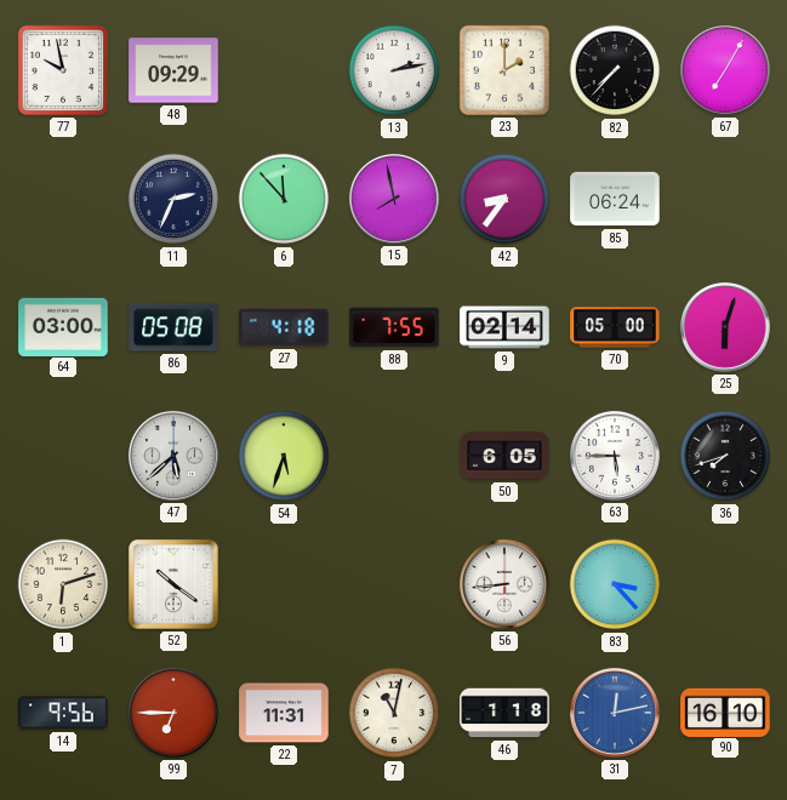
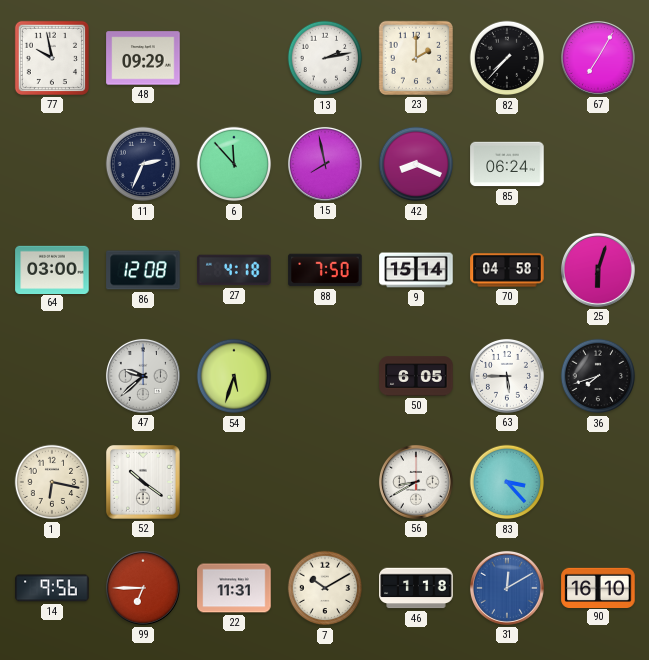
42: 8:36 -> 8:19
86: 05:08 -> 12:08
88: 7:55 -> 7:50
9: 02:14 -> 15:14
70: 05:00 -> 04:58
47: 5:38 -> 9:38
1: 6:12 -> 6:17
56: 8:44 -> 8:40
7: 11:02 -> 10:10
31: 12:13 -> 12:10
